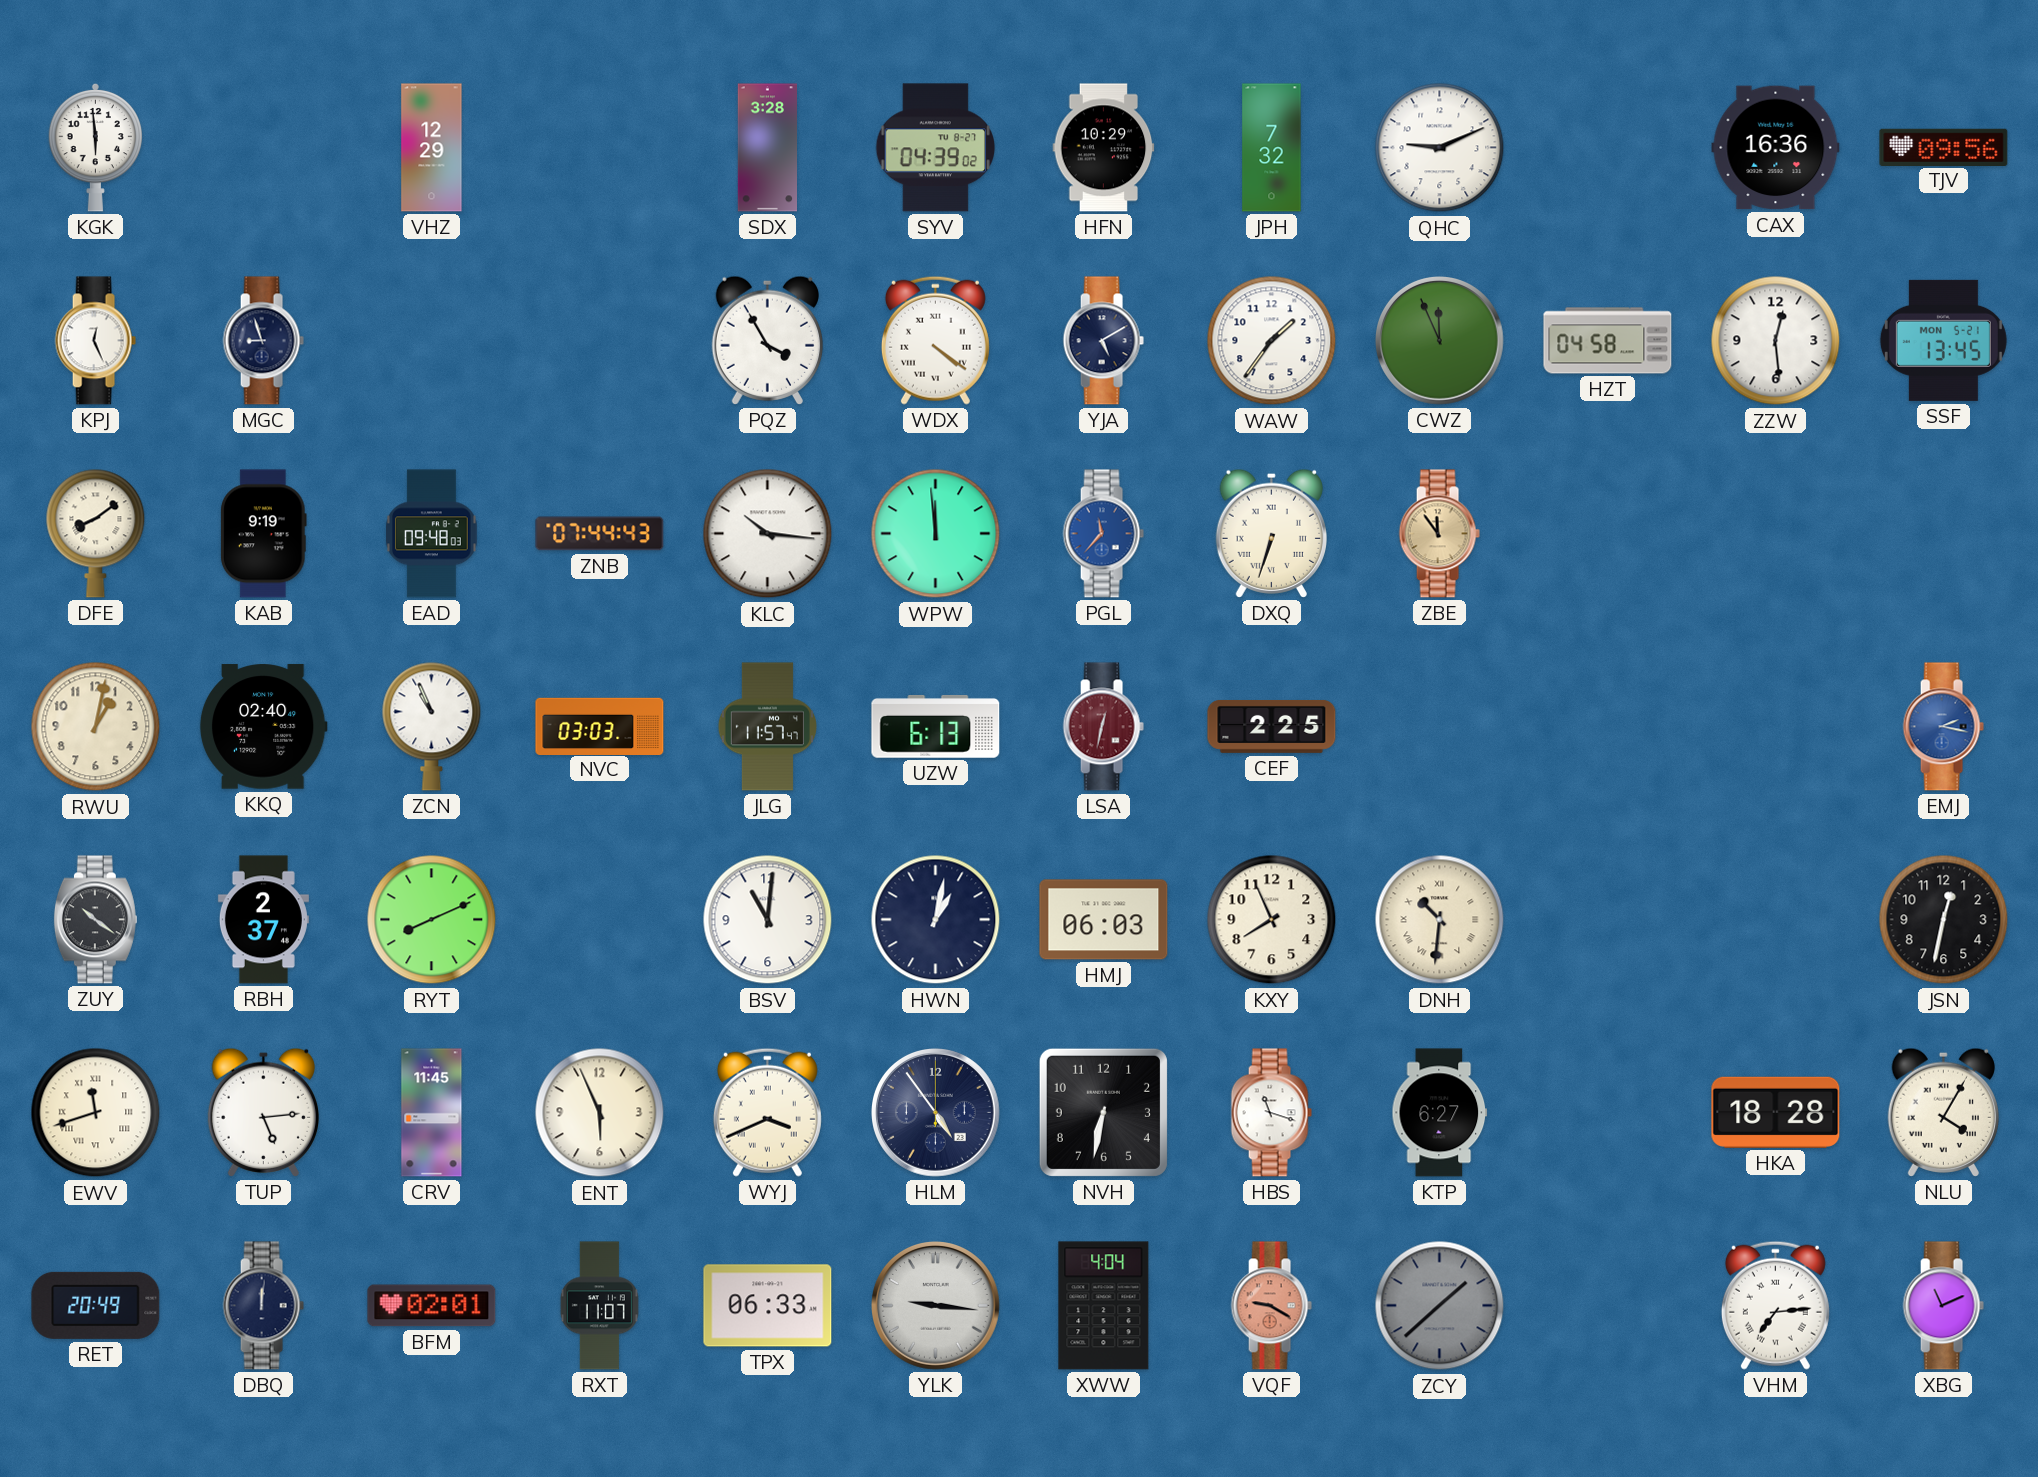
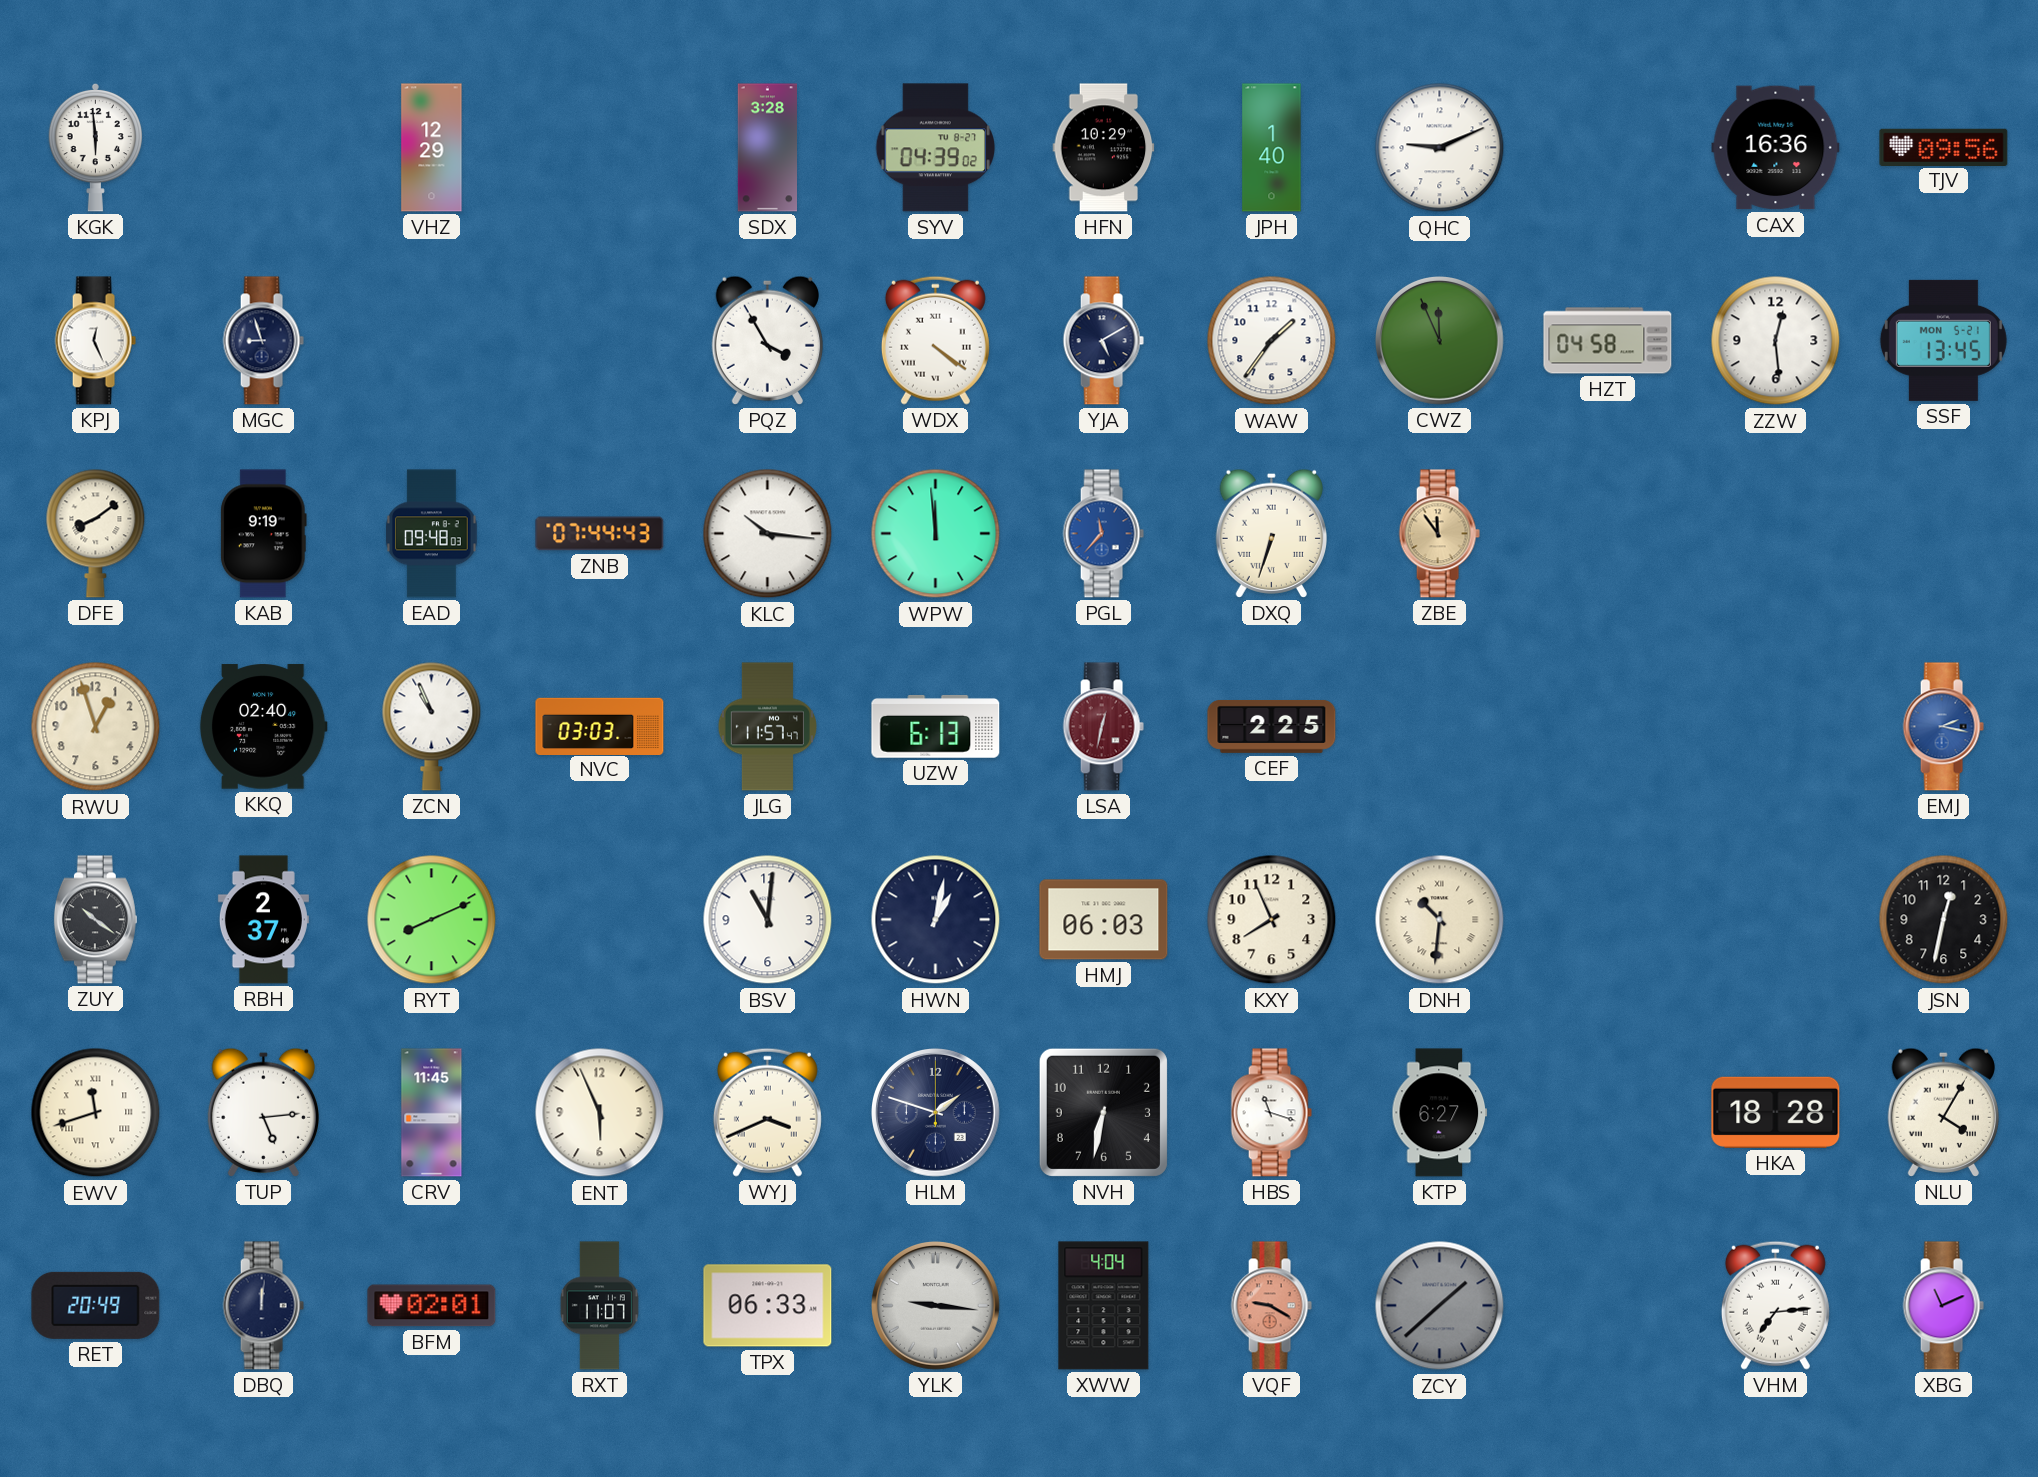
JPH: 7:32 -> 1:40
RWU: 1:02 -> 12:57
HLM: 4:54 -> 1:48
